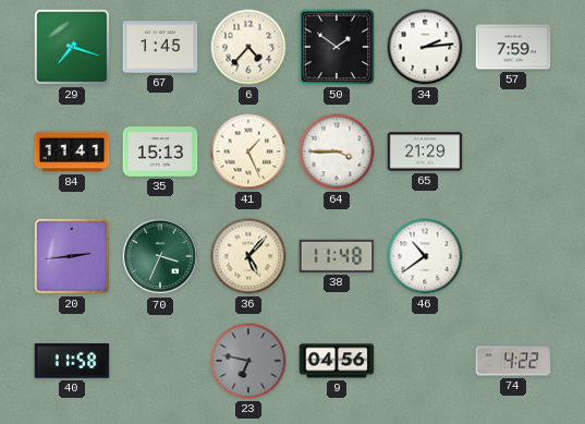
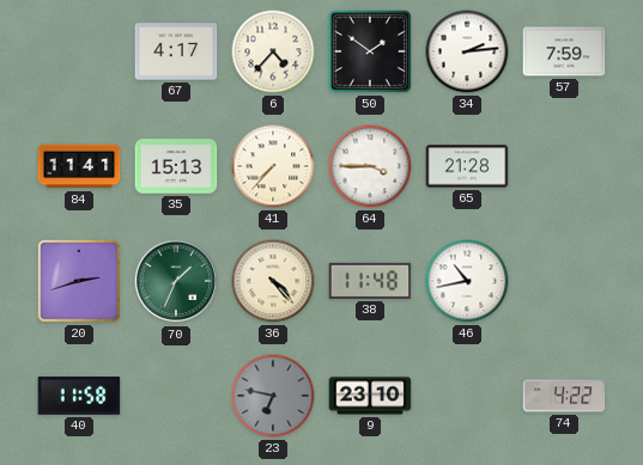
29: 7:18 -> none
67: 1:45 -> 4:17
41: 1:26 -> 7:37
65: 21:29 -> 21:28
20: 2:44 -> 2:42
70: 3:34 -> 1:34
36: 5:07 -> 4:23
46: 10:39 -> 10:43
9: 04:56 -> 23:10
